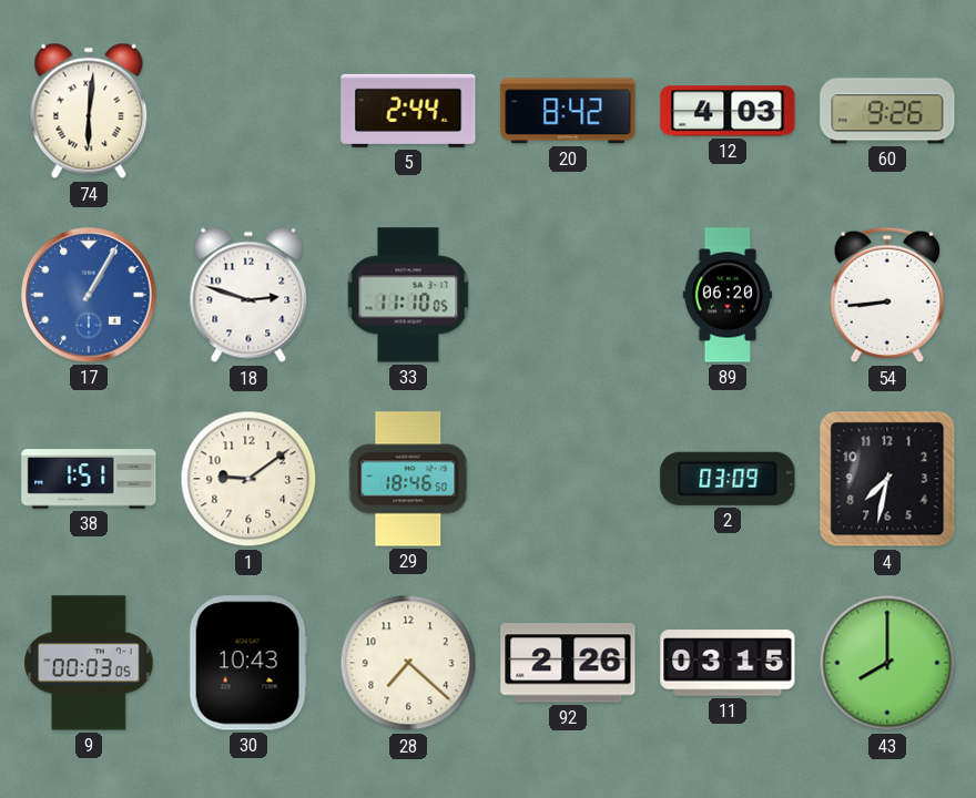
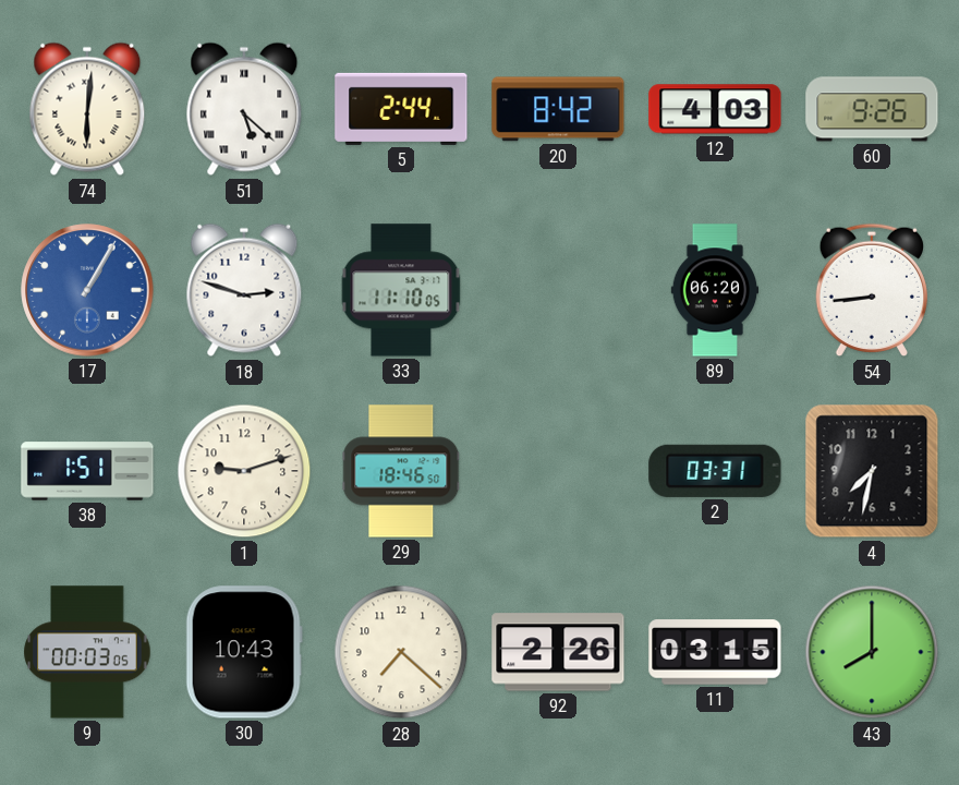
51: none -> 5:22
1: 9:09 -> 9:12
2: 03:09 -> 03:31
